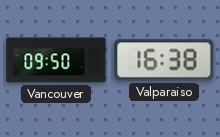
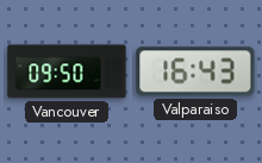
Valparaiso: 16:38 -> 16:43
